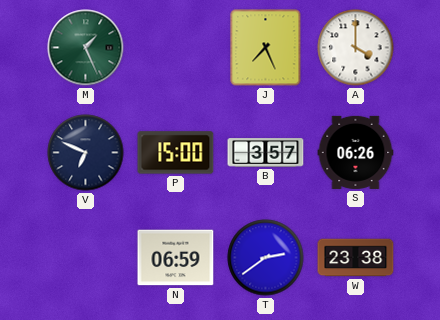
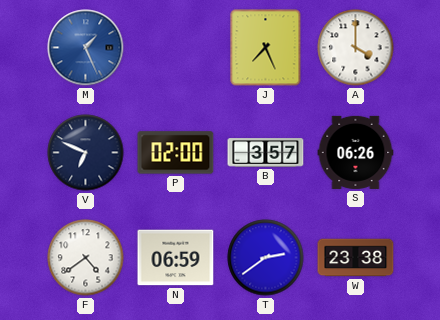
M dial: green -> blue
P: 15:00 -> 02:00
F: none -> 4:39
